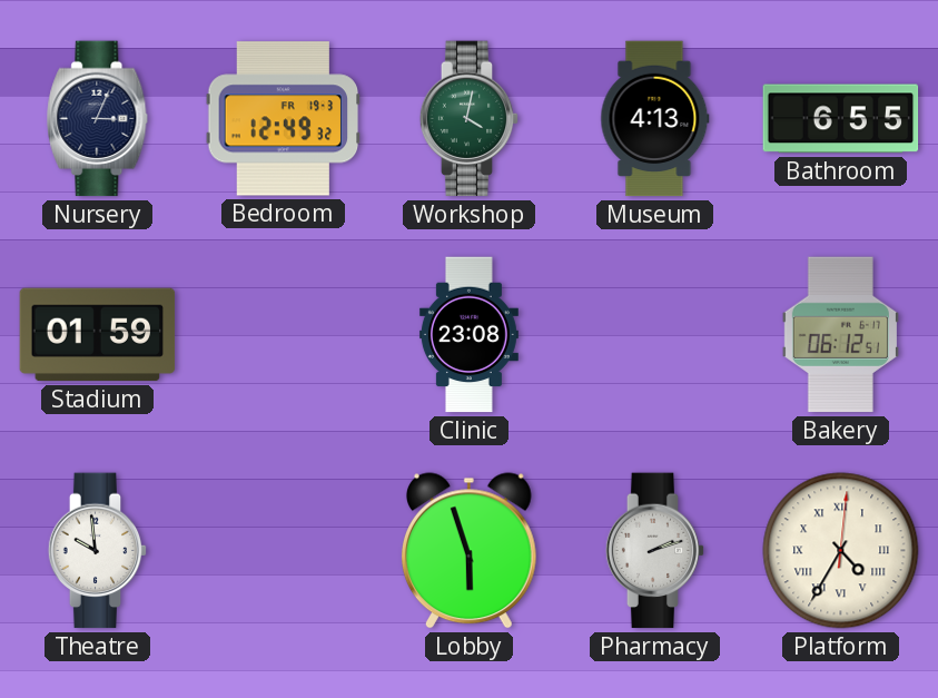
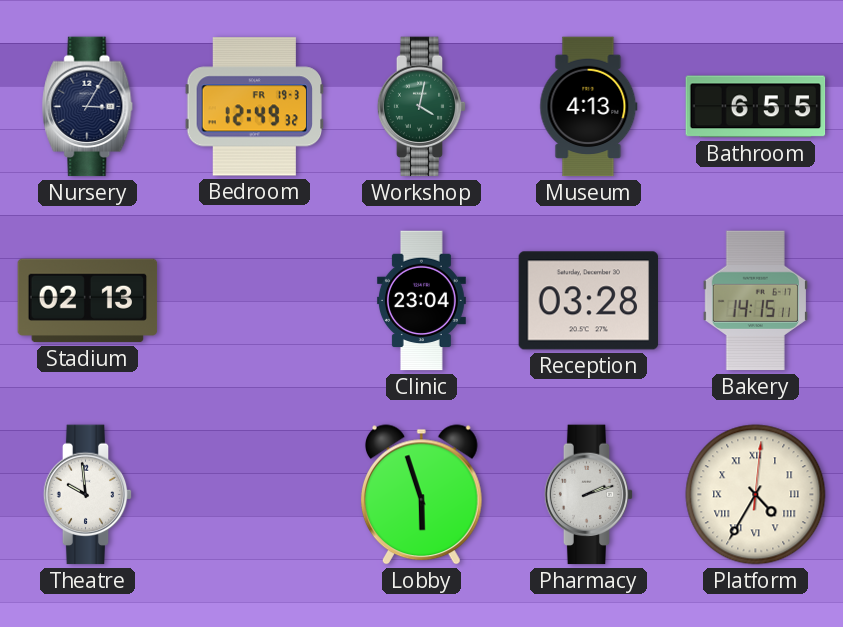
Nursery: 3:04 -> 3:05
Stadium: 01:59 -> 02:13
Clinic: 23:08 -> 23:04
Reception: none -> 03:28
Bakery: 06:12 -> 14:15
